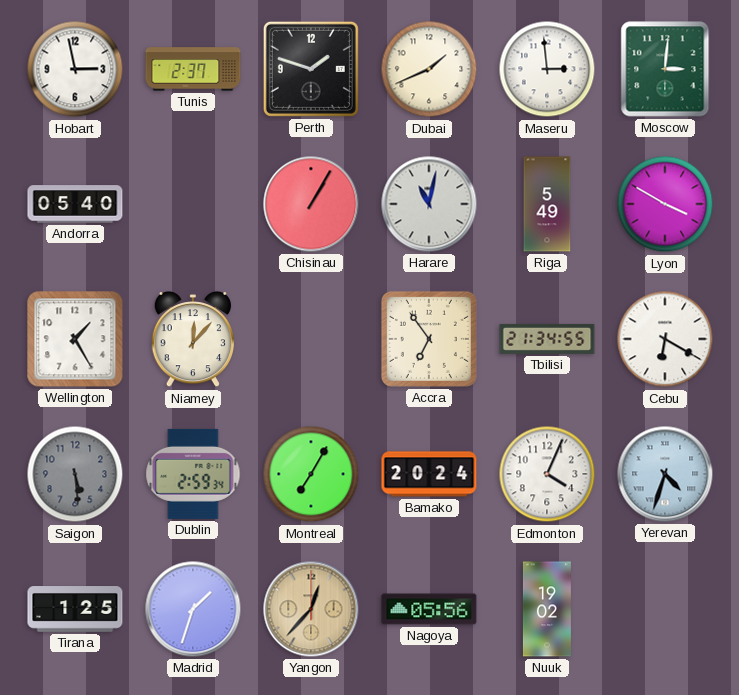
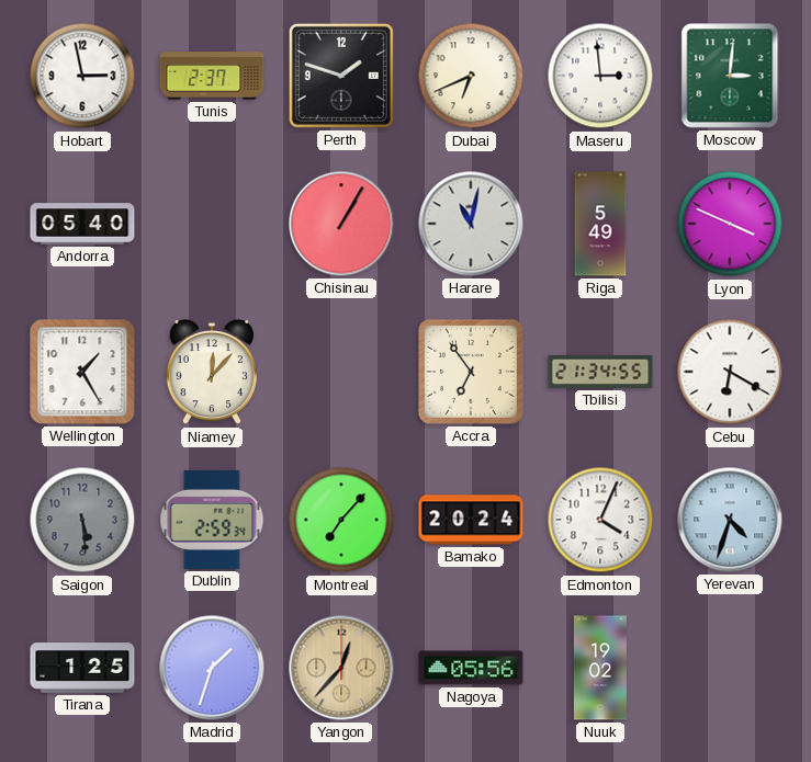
Dubai: 1:41 -> 6:41
Lyon: 3:50 -> 3:49
Montreal: 7:05 -> 7:07
